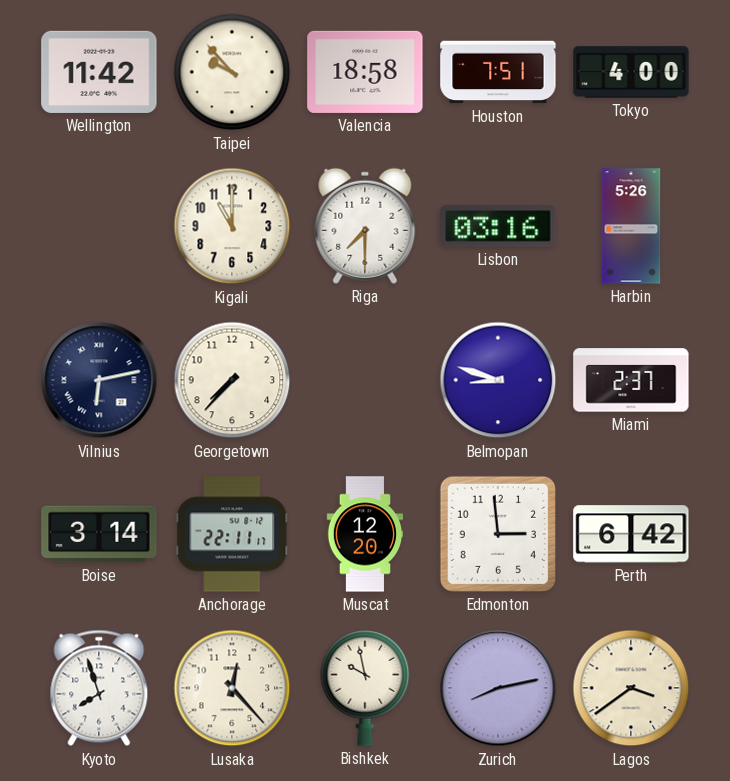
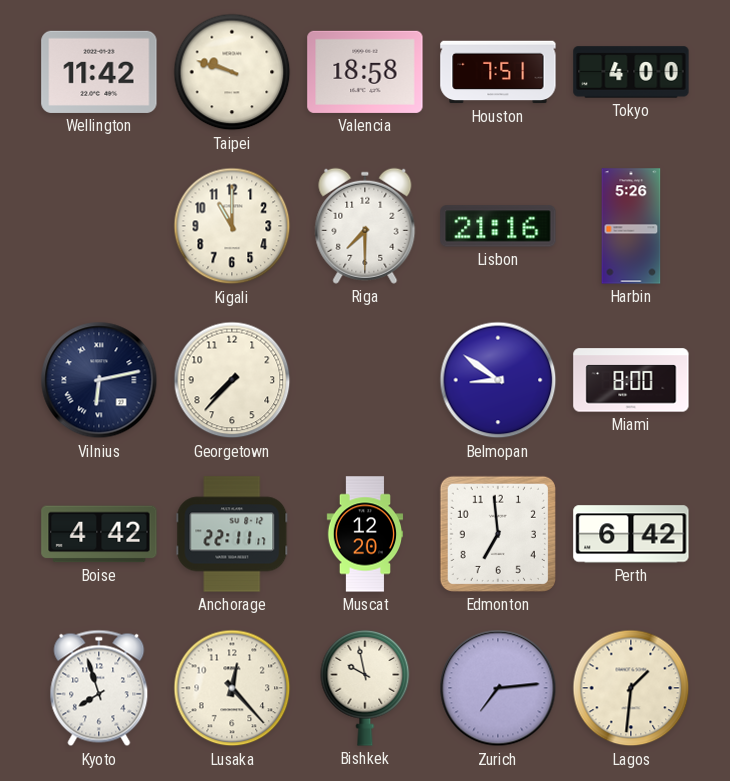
Taipei: 9:53 -> 9:48
Lisbon: 03:16 -> 21:16
Belmopan: 8:48 -> 8:51
Miami: 2:37 -> 8:00
Boise: 3:14 -> 4:42
Edmonton: 2:59 -> 6:59
Zurich: 8:13 -> 7:14
Lagos: 3:39 -> 1:31
